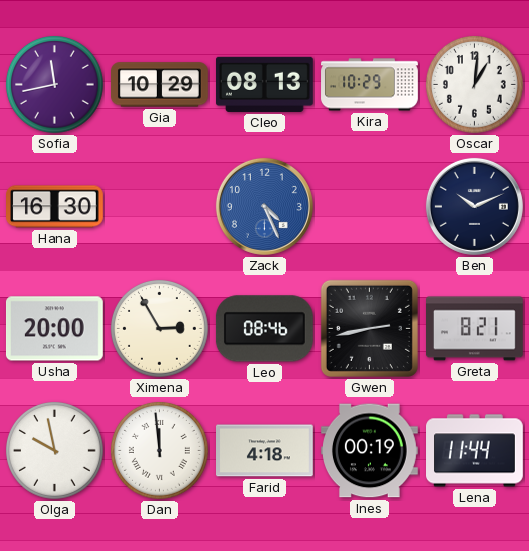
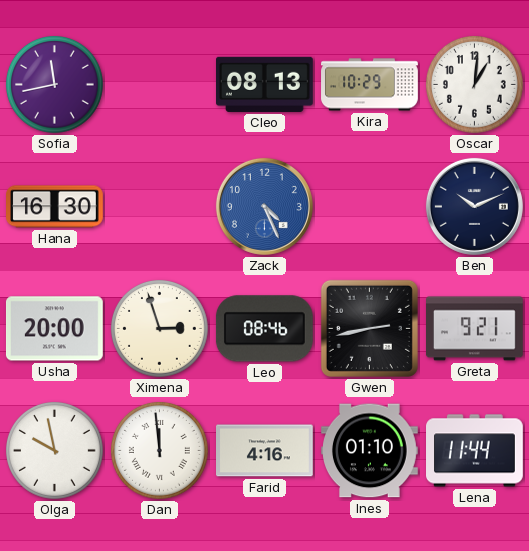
Gia: 10:29 -> none
Ximena: 2:55 -> 2:57
Greta: 8:21 -> 9:21
Farid: 4:18 -> 4:16
Ines: 00:19 -> 01:10
